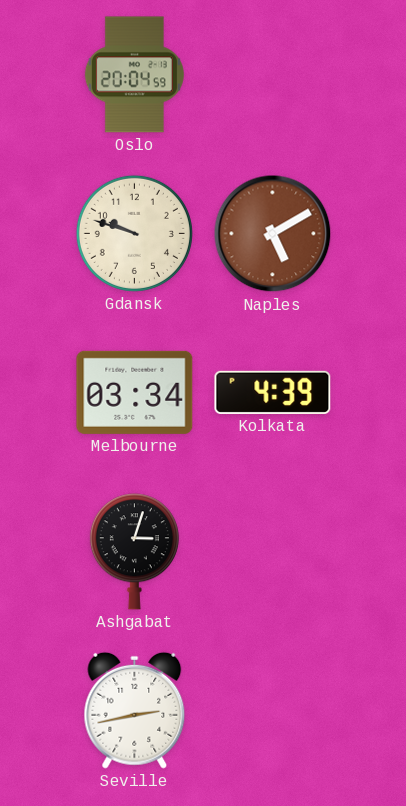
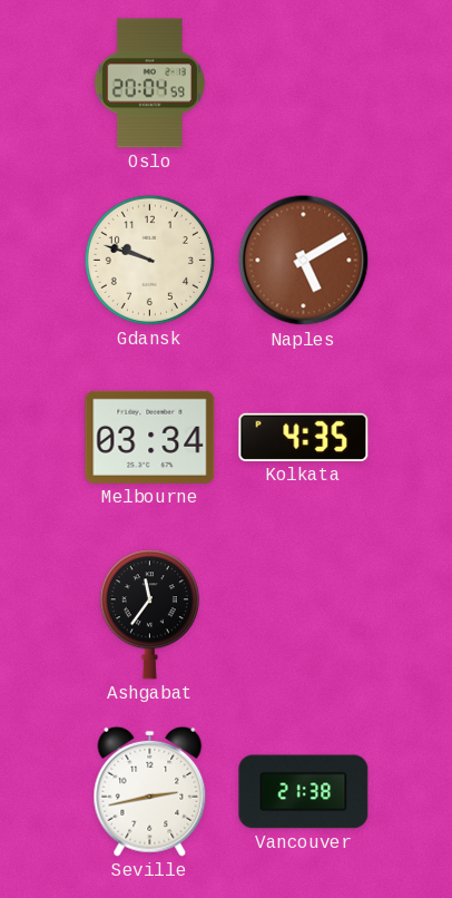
Kolkata: 4:39 -> 4:35
Ashgabat: 3:03 -> 11:36
Vancouver: none -> 21:38
